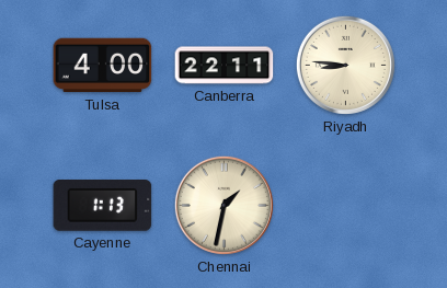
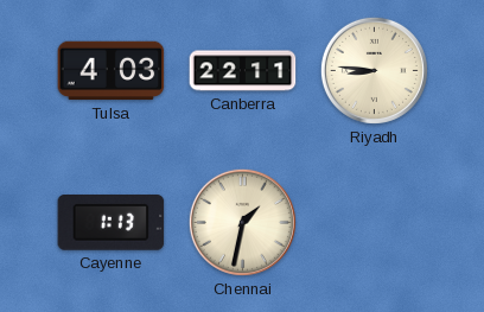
Tulsa: 4:00 -> 4:03
